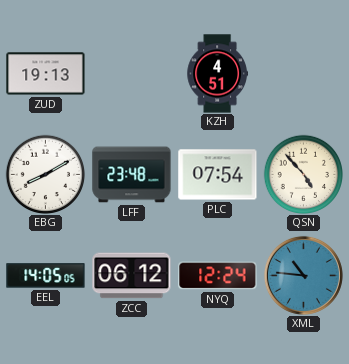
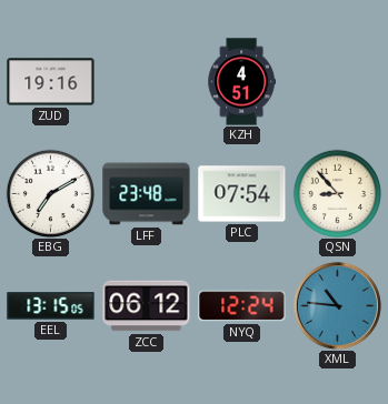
ZUD: 19:13 -> 19:16
EBG: 8:10 -> 7:10
QSN: 4:53 -> 8:53
EEL: 14:05 -> 13:15
